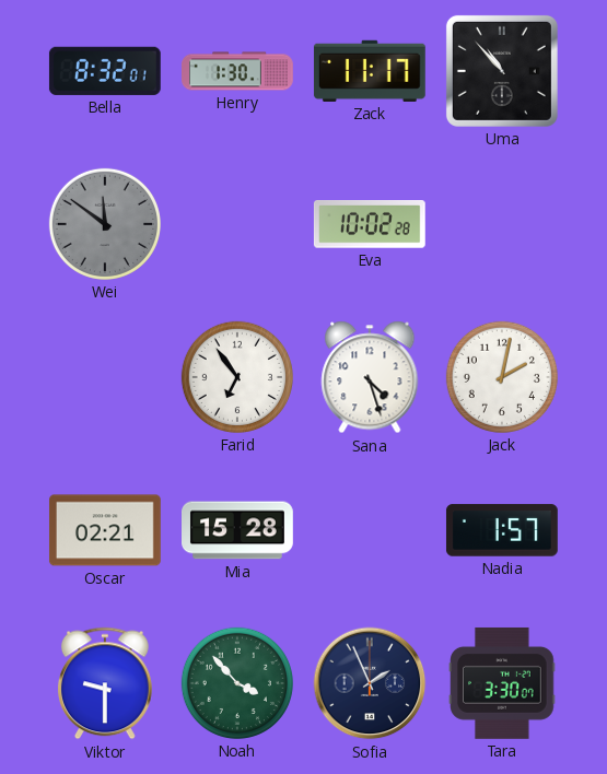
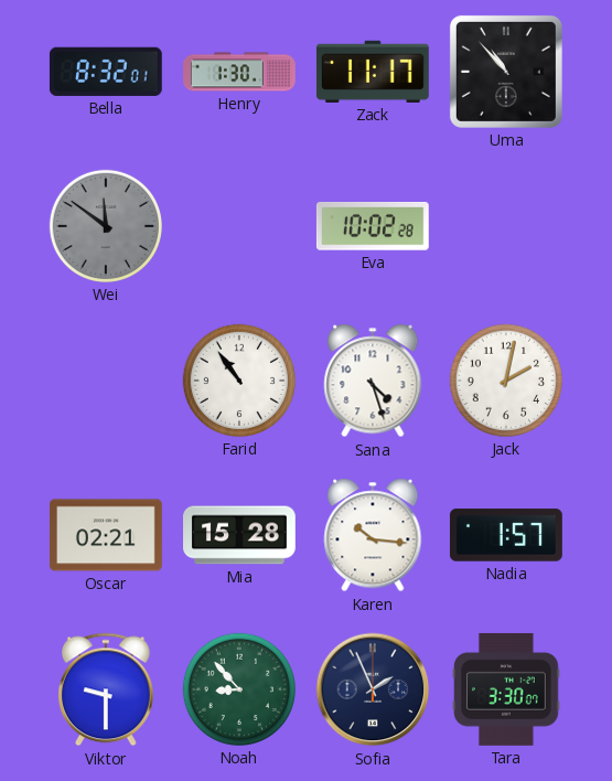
Farid: 6:54 -> 10:54
Karen: none -> 10:16
Noah: 3:53 -> 8:53
